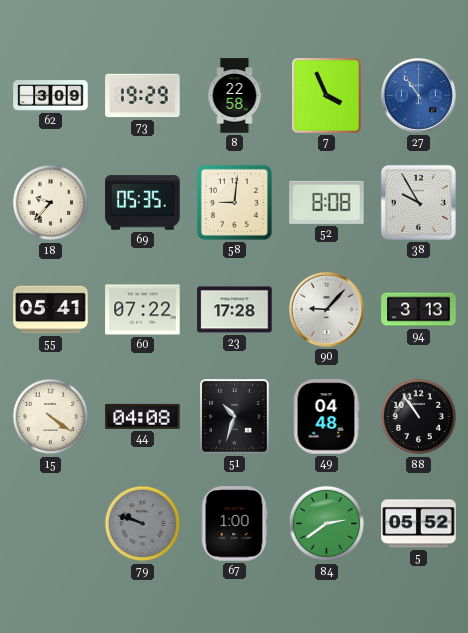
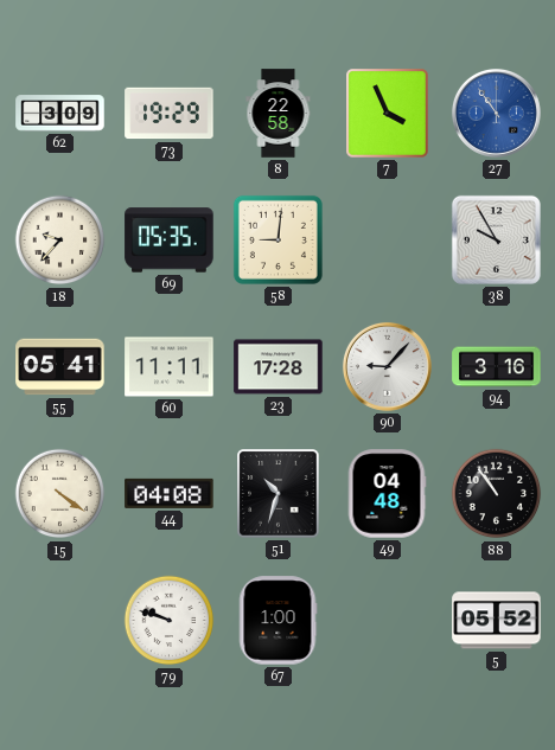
52: 8:08 -> none
60: 07:22 -> 11:11
94: 3:13 -> 3:16
79 dial: grey -> white
84: 2:39 -> none
